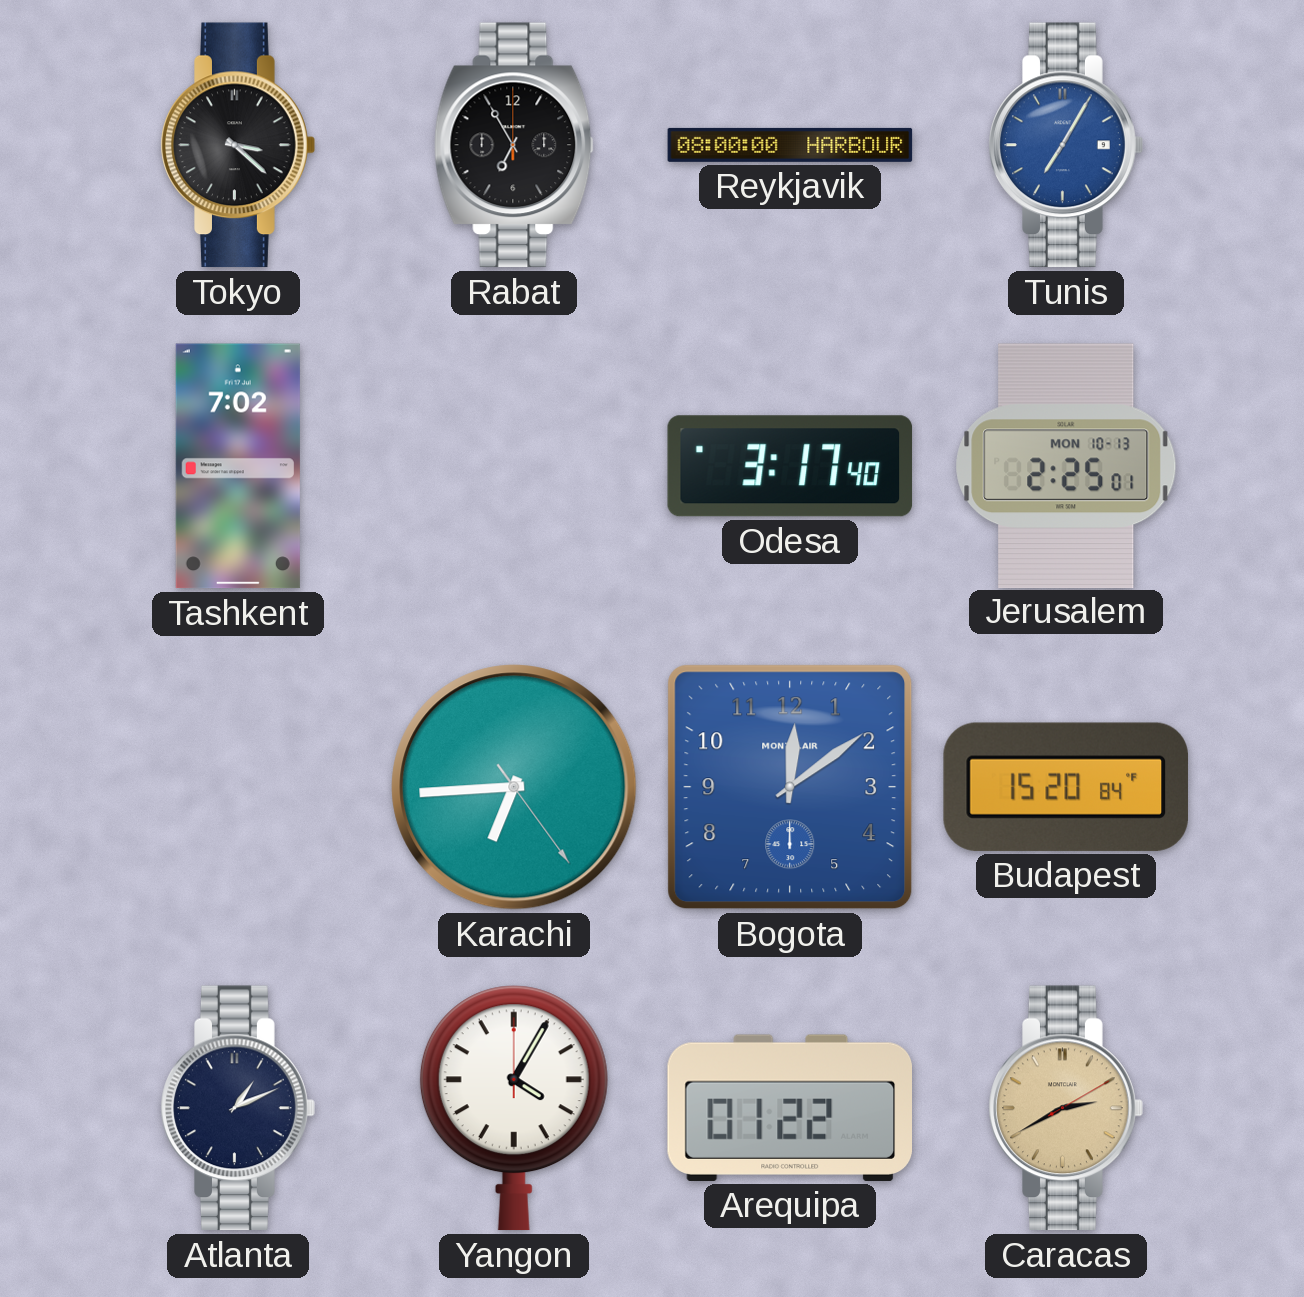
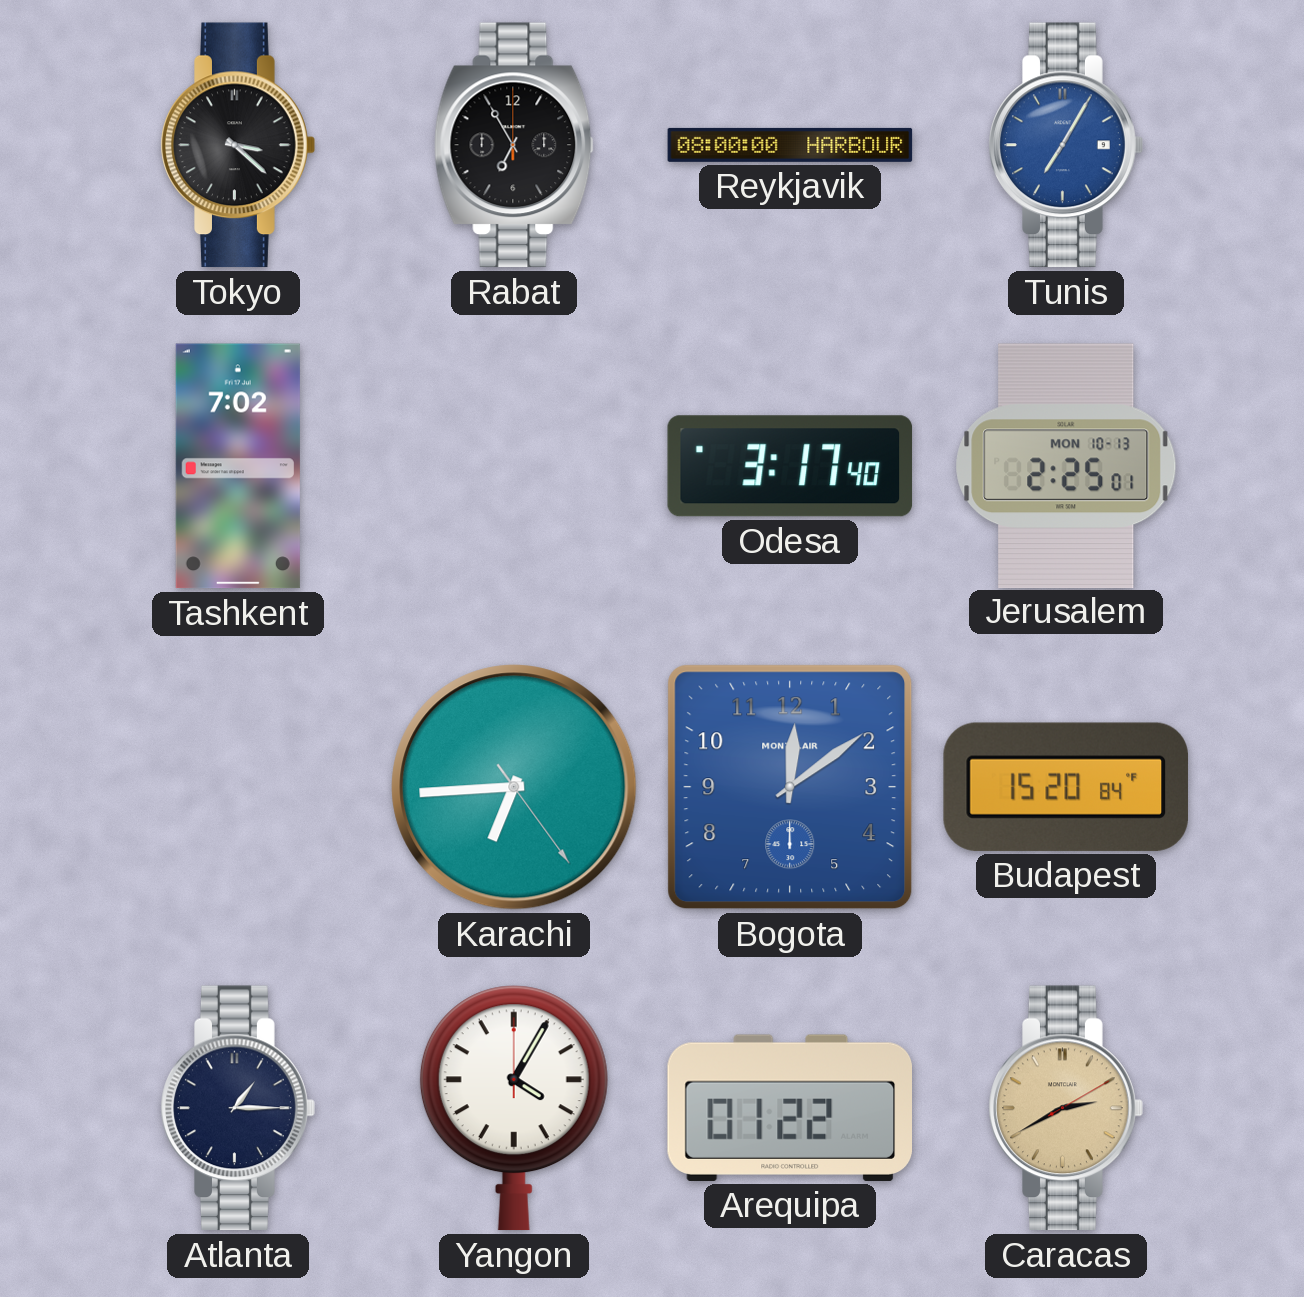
Atlanta: 1:11 -> 1:15
